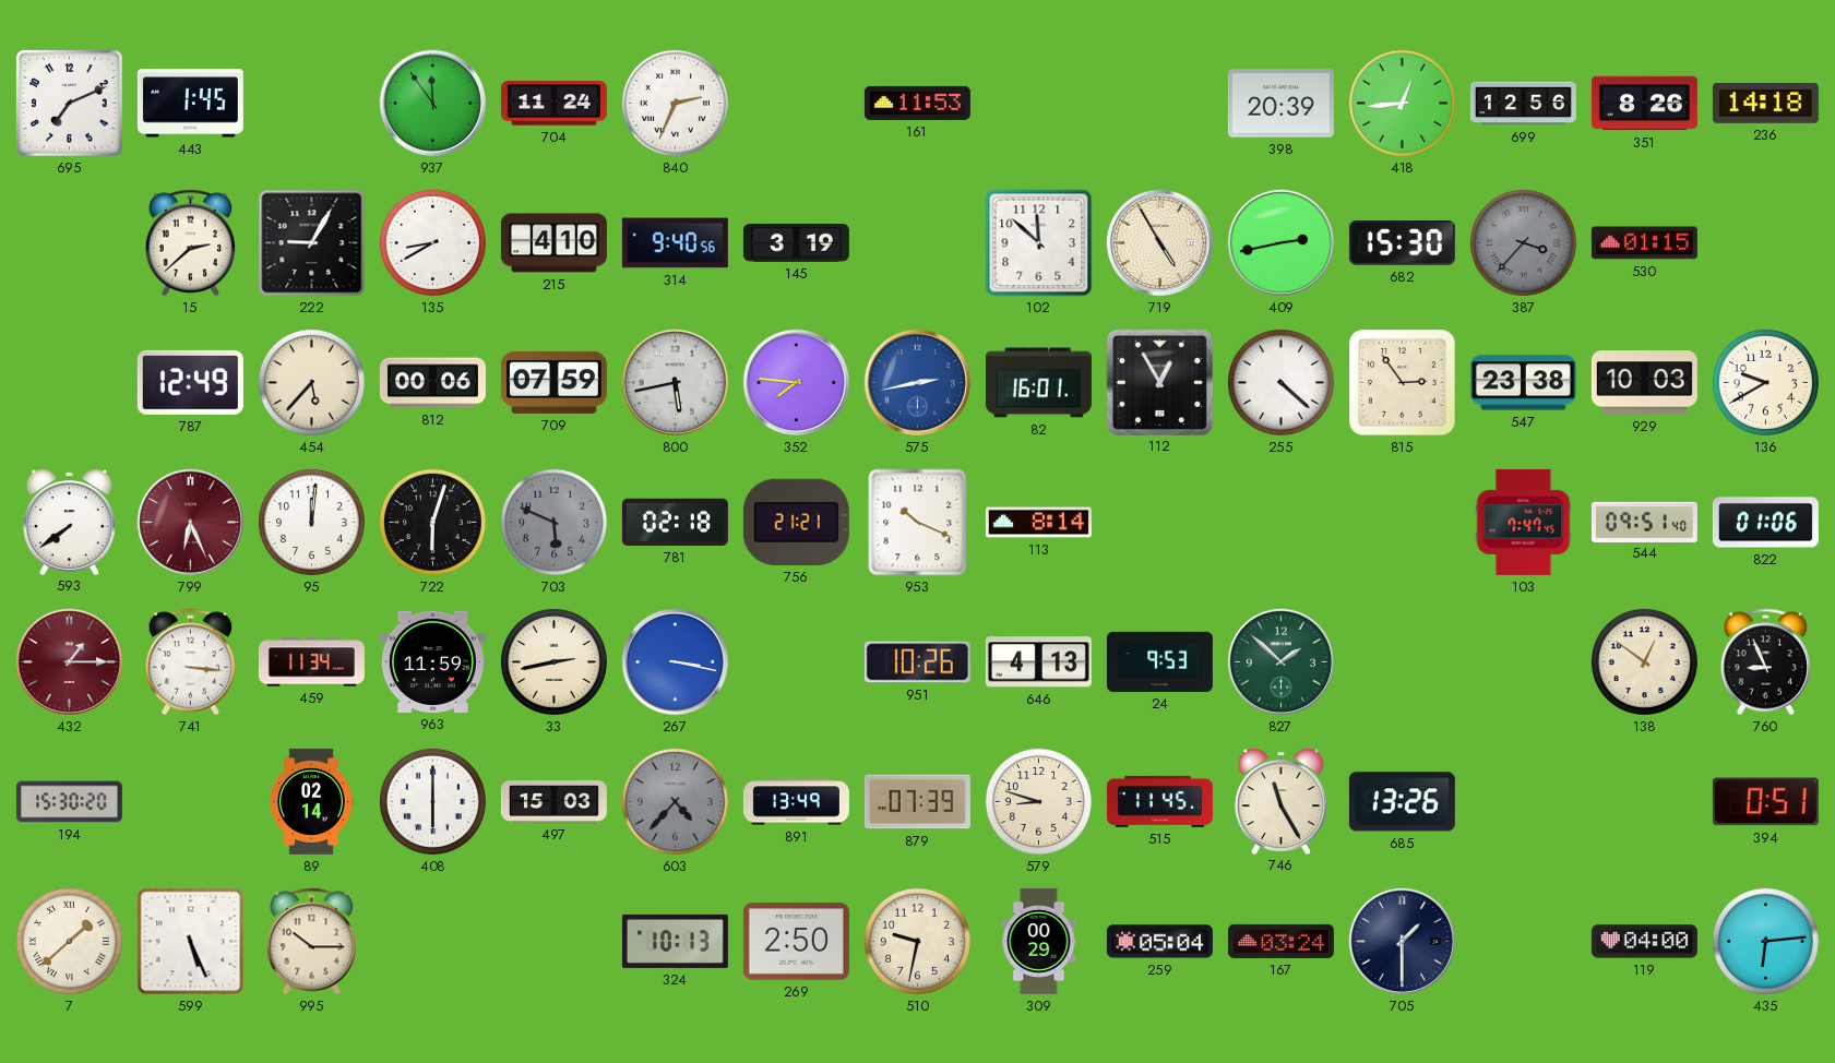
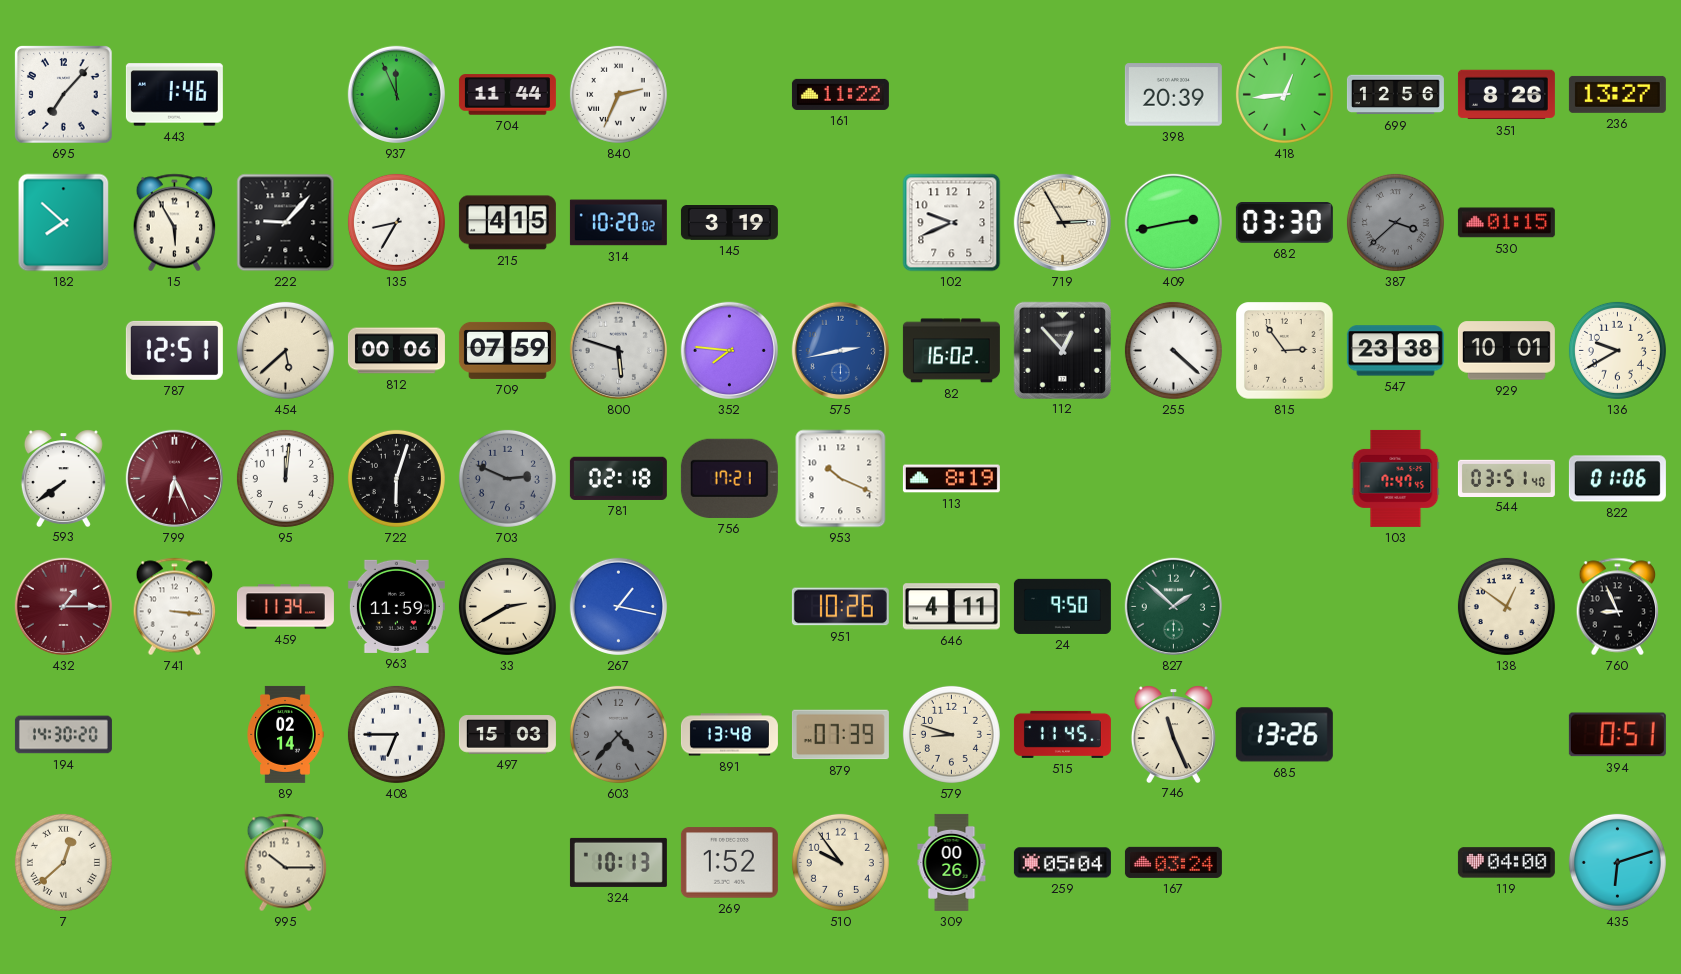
695: 7:11 -> 7:07
443: 1:45 -> 1:46
937: 11:54 -> 11:56
704: 11:24 -> 11:44
161: 11:53 -> 11:22
236: 14:18 -> 13:27
182: none -> 7:52
15: 2:38 -> 5:55
222: 9:05 -> 9:07
135: 8:40 -> 8:35
215: 4:10 -> 4:15
314: 9:40 -> 10:20
102: 11:52 -> 9:41
719: 4:55 -> 2:55
682: 15:30 -> 03:30
387: 3:37 -> 3:38
787: 12:49 -> 12:51
454: 5:37 -> 5:38
800: 5:43 -> 5:48
82: 16:01 -> 16:02
112: 12:55 -> 12:53
929: 10:03 -> 10:01
703: 5:49 -> 2:49
756: 21:21 -> 17:21
113: 8:14 -> 8:19
544: 09:51 -> 03:51
33: 2:43 -> 2:40
267: 3:17 -> 1:17
646: 4:13 -> 4:11
24: 9:53 -> 9:50
194: 15:30 -> 14:30
408: 6:00 -> 6:45
891: 13:49 -> 13:48
746: 11:25 -> 11:26
7: 1:38 -> 12:38
599: 5:26 -> none
269: 2:50 -> 1:52
510: 9:32 -> 9:54
309: 00:29 -> 00:26
705: 1:30 -> none
435: 6:14 -> 6:12
